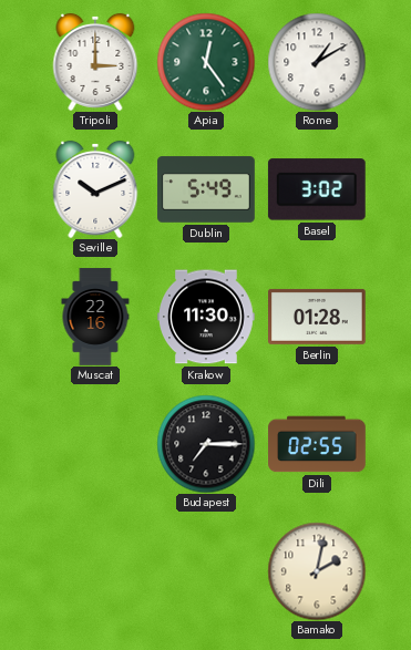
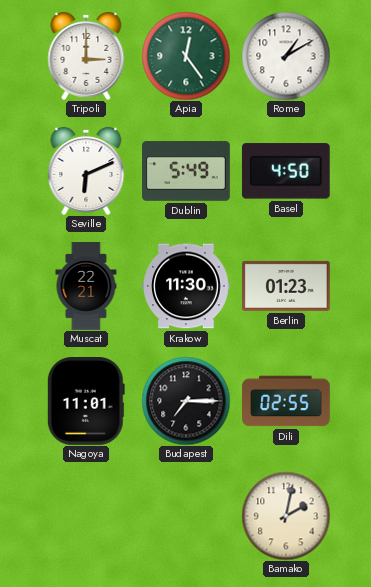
Seville: 10:11 -> 6:11
Basel: 3:02 -> 4:50
Muscat: 22:16 -> 22:21
Berlin: 01:28 -> 01:23
Nagoya: none -> 11:01
